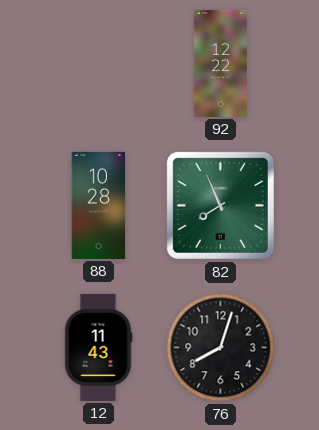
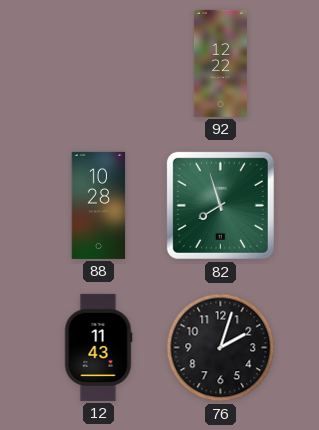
82: 7:56 -> 7:57
76: 8:03 -> 2:03
